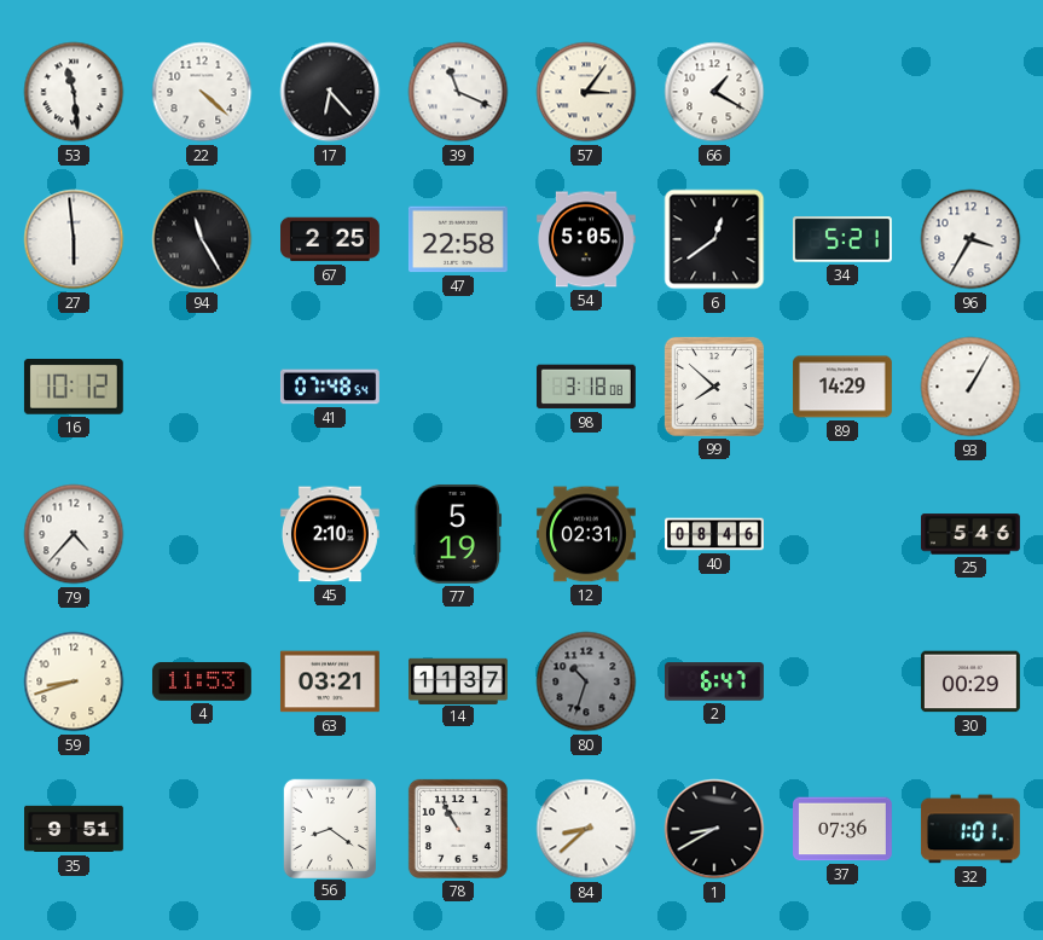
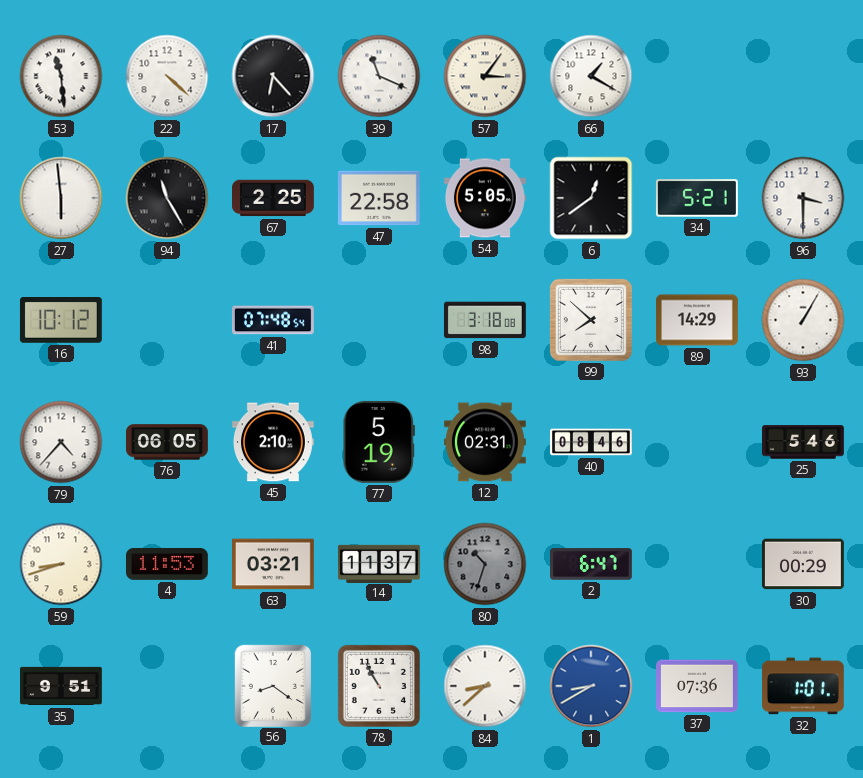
96: 3:35 -> 3:30
76: none -> 06:05
1 dial: black -> blue
